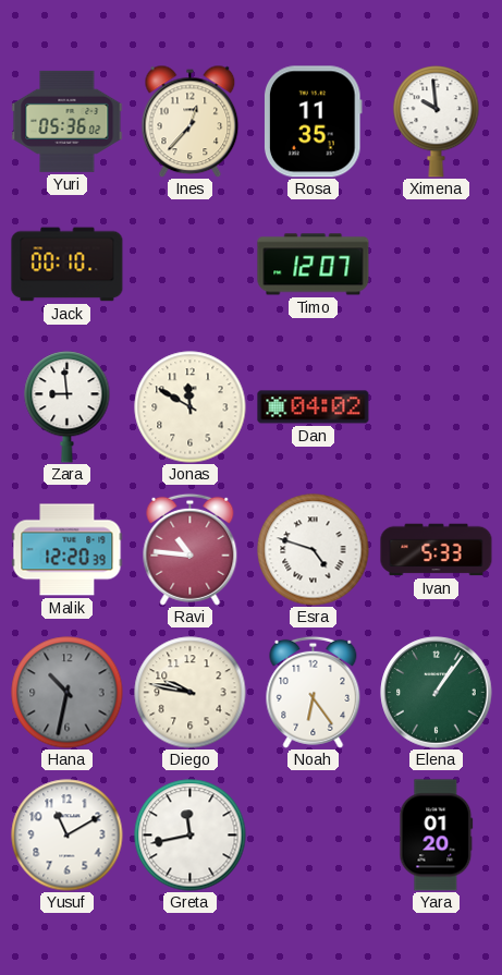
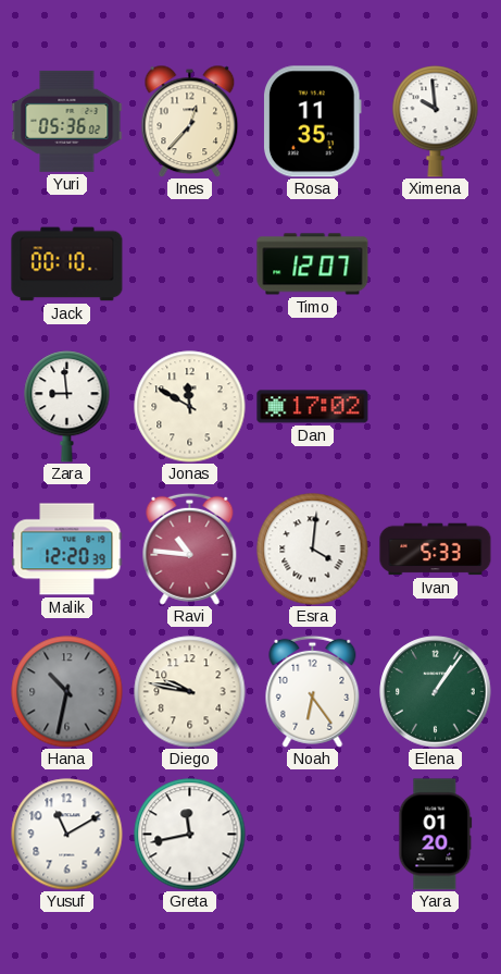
Dan: 04:02 -> 17:02
Esra: 4:48 -> 4:01
